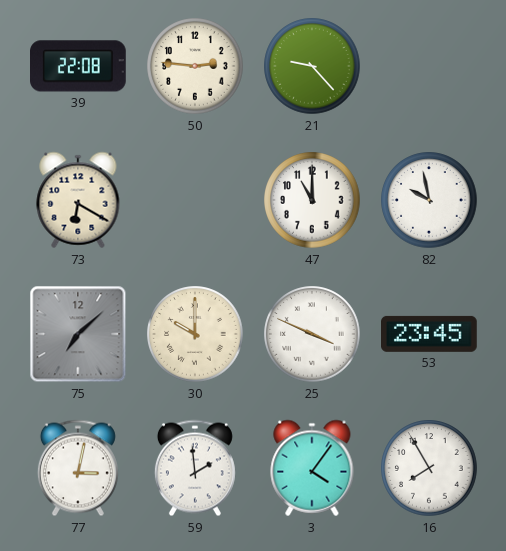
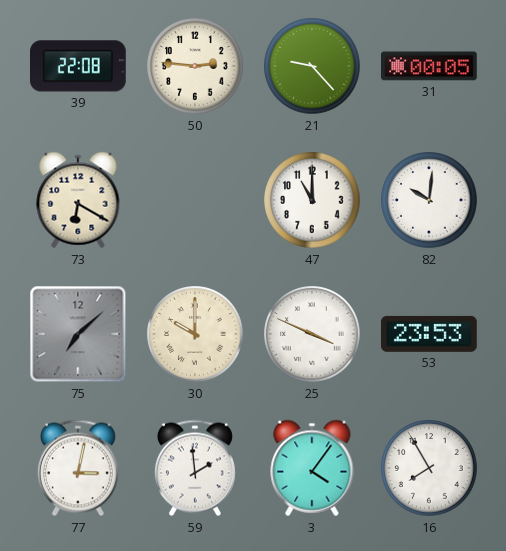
31: none -> 00:05
82: 9:58 -> 10:01
53: 23:45 -> 23:53
